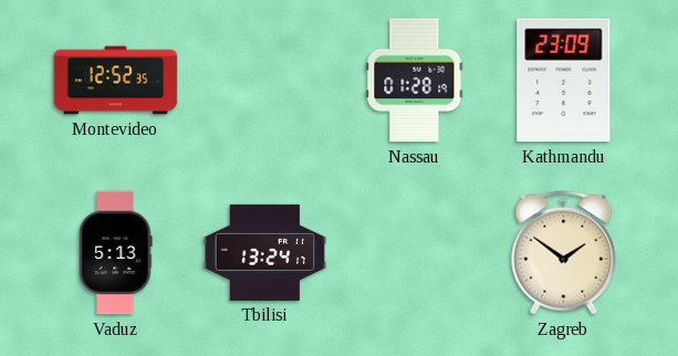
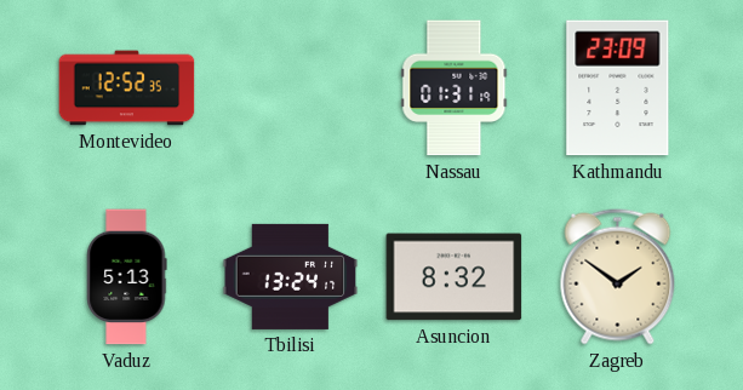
Nassau: 01:28 -> 01:31
Asuncion: none -> 8:32
